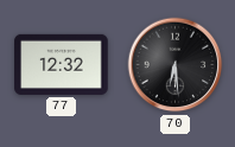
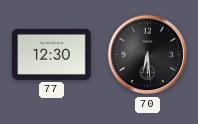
77: 12:32 -> 12:30
